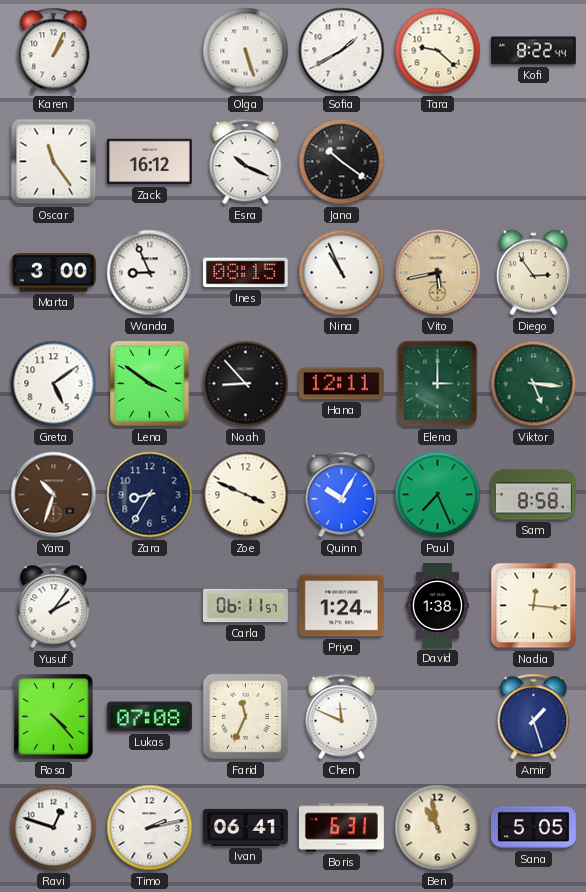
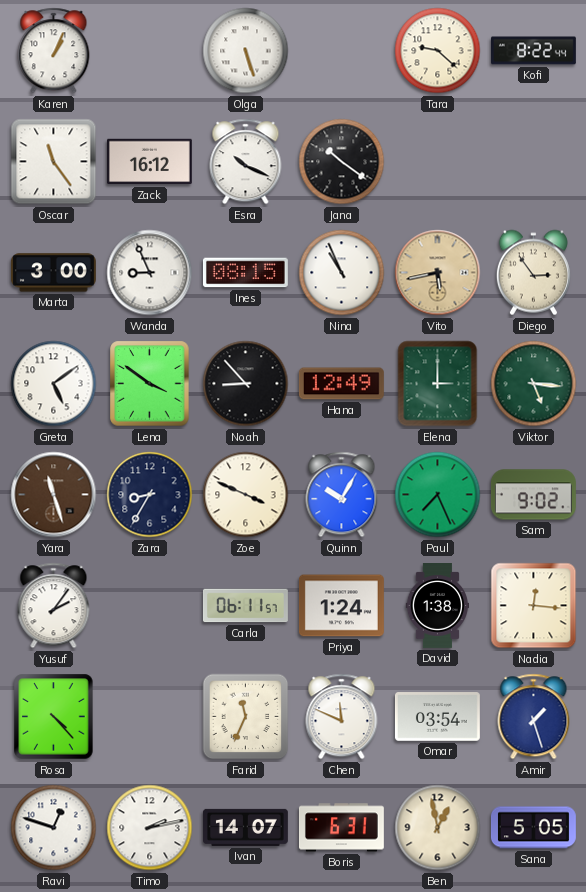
Sofia: 1:40 -> none
Hana: 12:11 -> 12:49
Yara: 10:33 -> 11:27
Sam: 8:58 -> 9:02
Lukas: 07:08 -> none
Omar: none -> 03:54
Ivan: 06:41 -> 14:07
Ben: 10:58 -> 12:58
